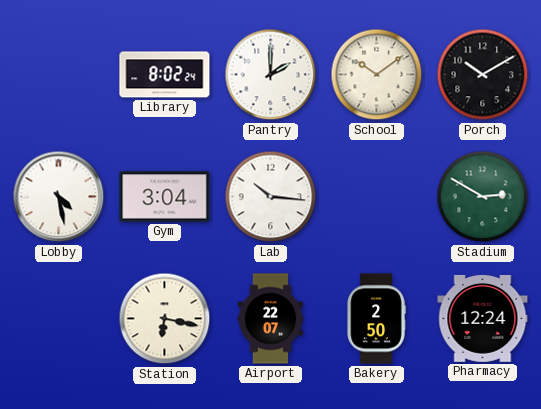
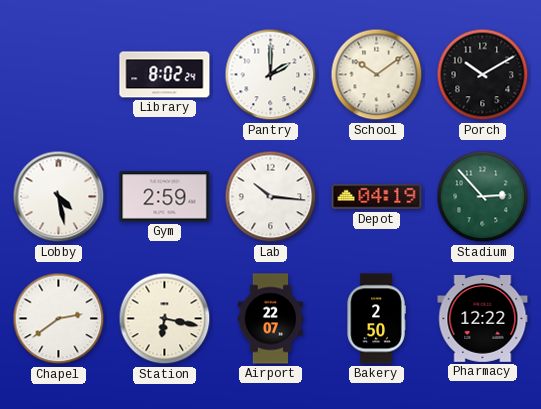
Gym: 3:04 -> 2:59
Depot: none -> 04:19
Stadium: 2:50 -> 2:53
Chapel: none -> 2:39
Pharmacy: 12:24 -> 12:22
